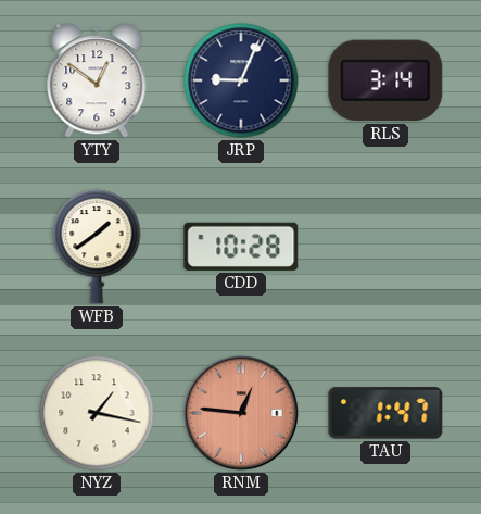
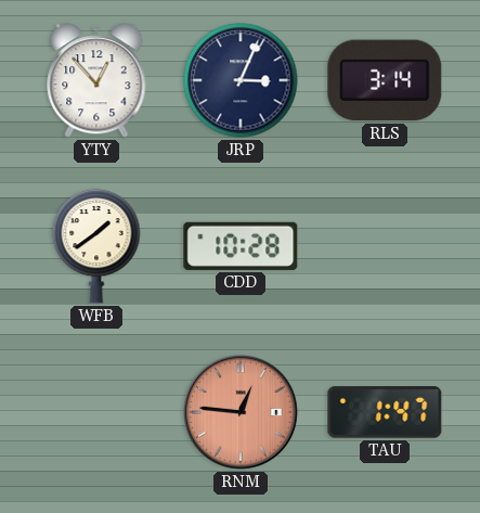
YTY: 12:51 -> 12:53
JRP: 9:04 -> 3:04
NYZ: 1:17 -> none
